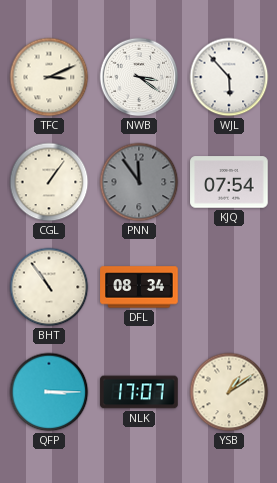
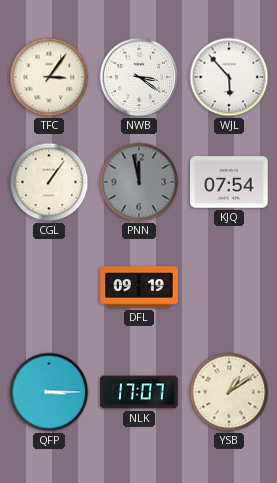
TFC: 3:11 -> 3:06
PNN: 11:54 -> 11:58
BHT: 10:54 -> none
DFL: 08:34 -> 09:19
